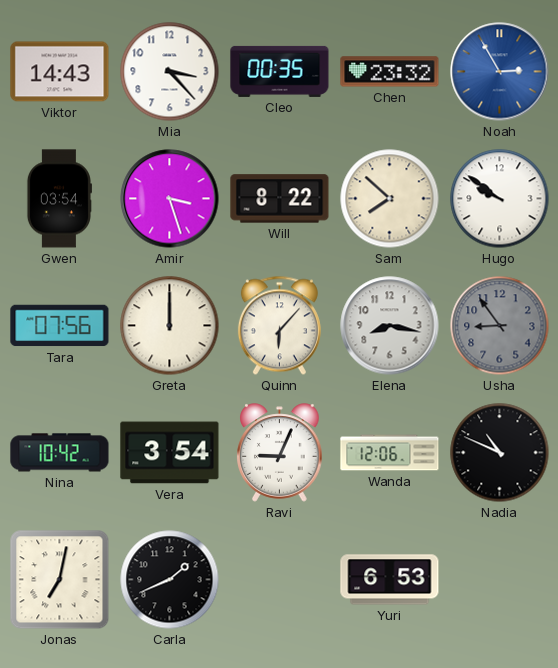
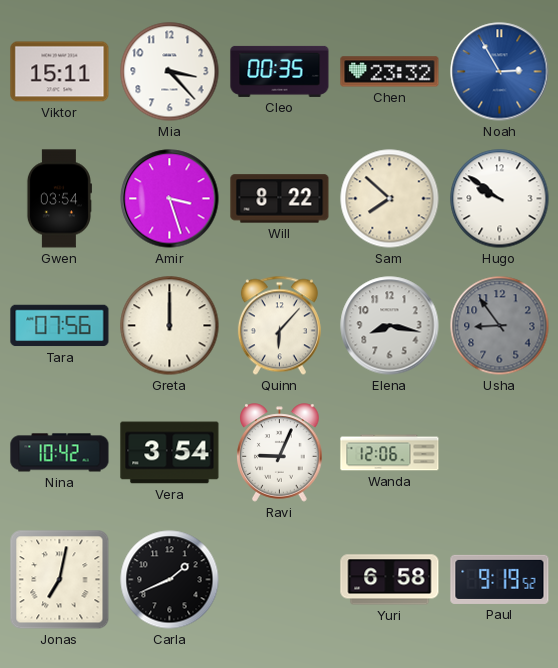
Viktor: 14:43 -> 15:11
Nadia: 10:49 -> none
Yuri: 6:53 -> 6:58
Paul: none -> 9:19
